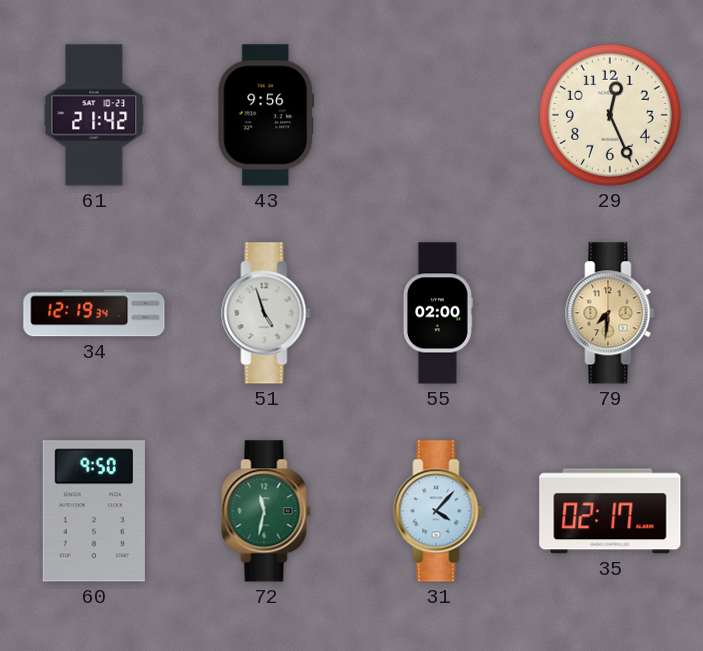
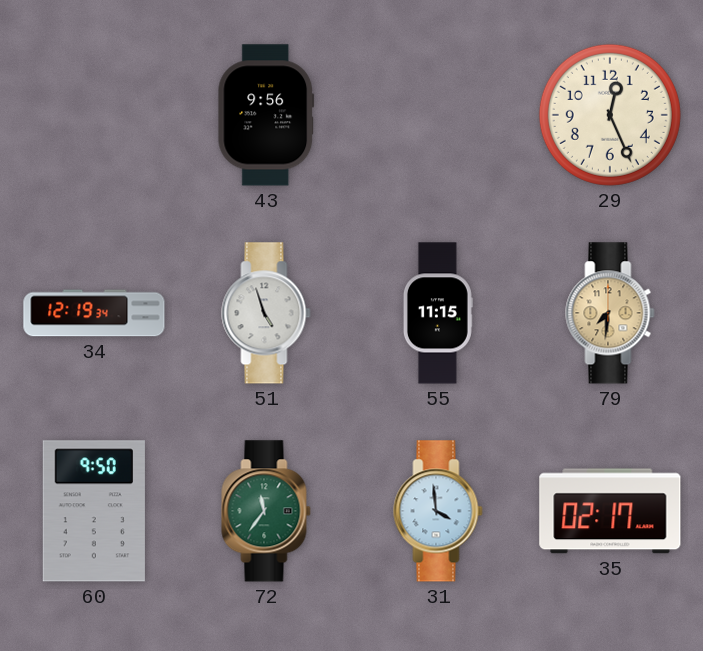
61: 21:42 -> none
55: 02:00 -> 11:15
72: 11:32 -> 11:36
31: 4:07 -> 3:59
